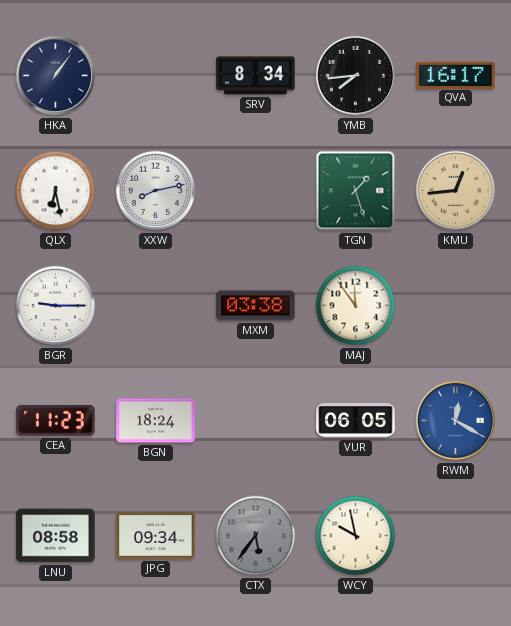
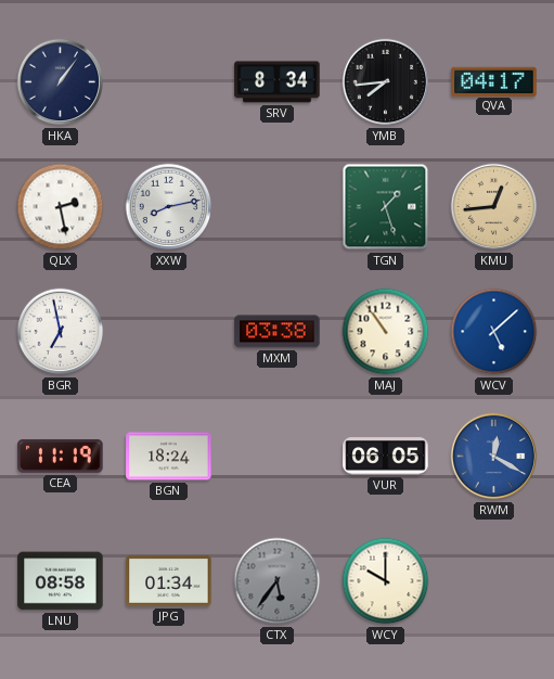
QVA: 16:17 -> 04:17
QLX: 6:28 -> 2:28
BGR: 9:15 -> 6:58
MAJ: 11:54 -> 10:54
WCV: none -> 5:08
CEA: 11:23 -> 11:19
JPG: 09:34 -> 01:34
WCY: 9:58 -> 10:00
